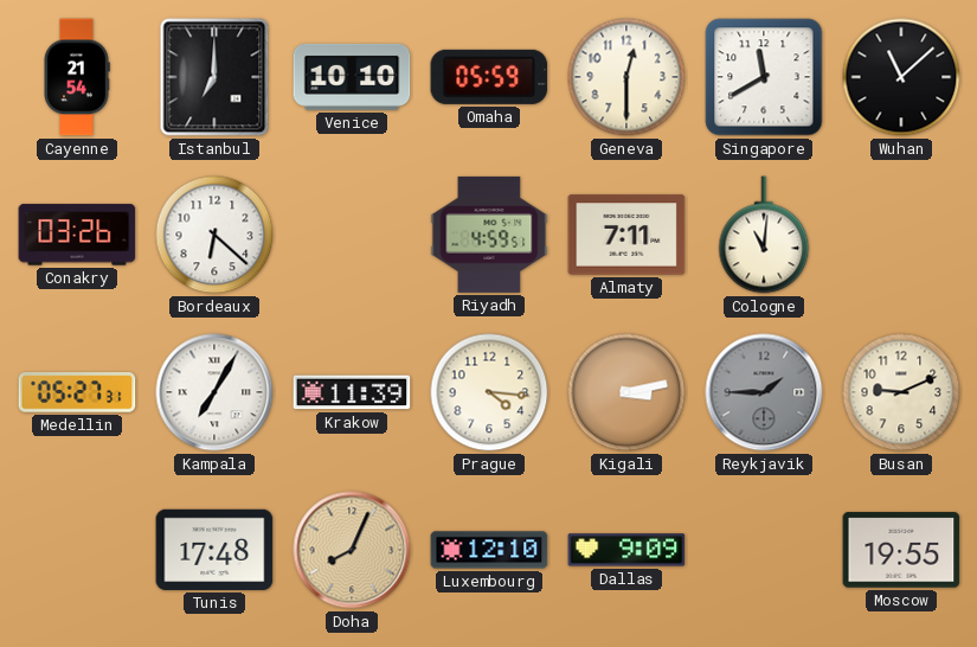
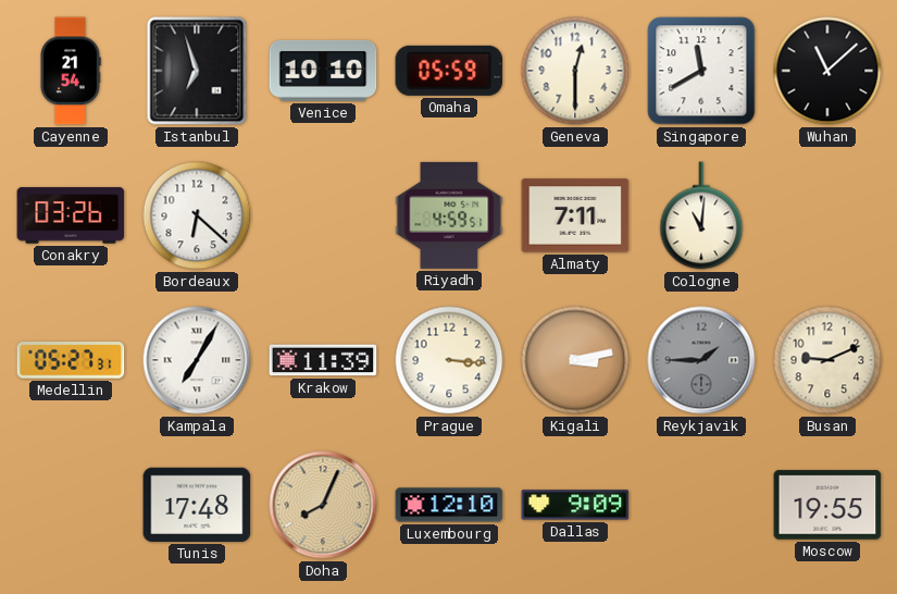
Istanbul: 7:00 -> 6:57
Prague: 4:16 -> 3:16
